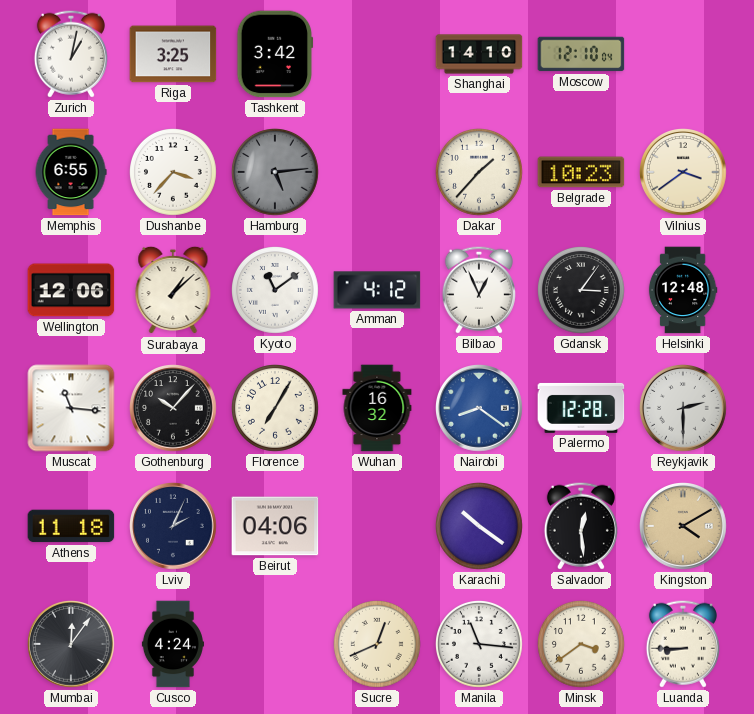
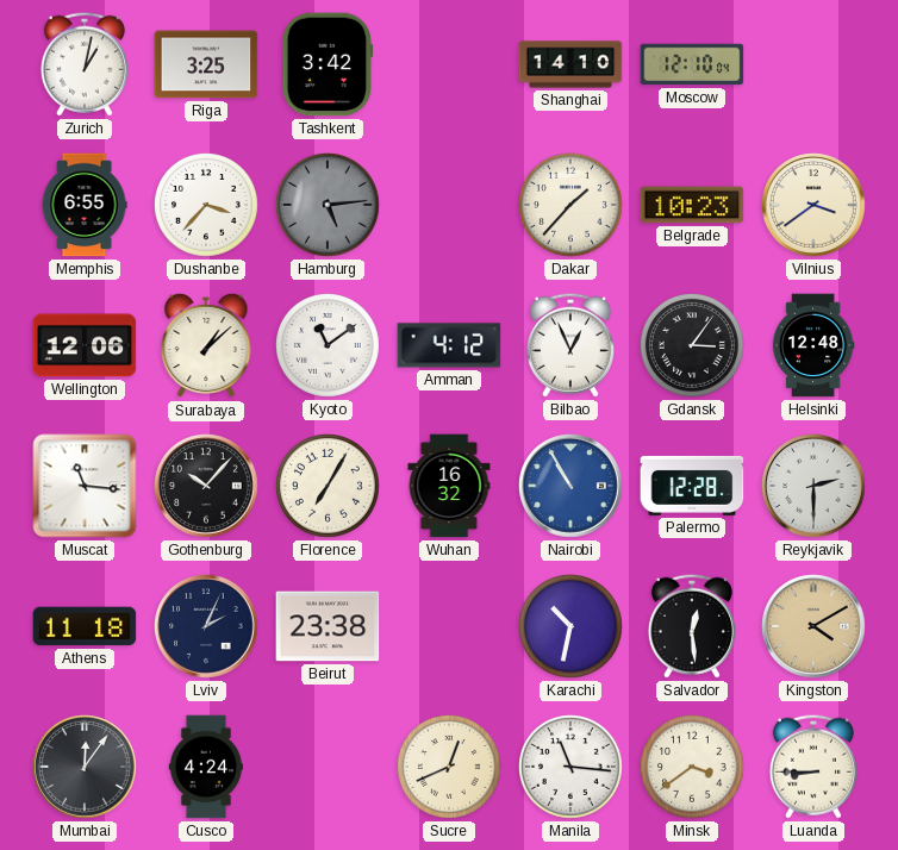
Nairobi: 8:21 -> 10:55
Beirut: 04:06 -> 23:38
Karachi: 10:21 -> 10:32
